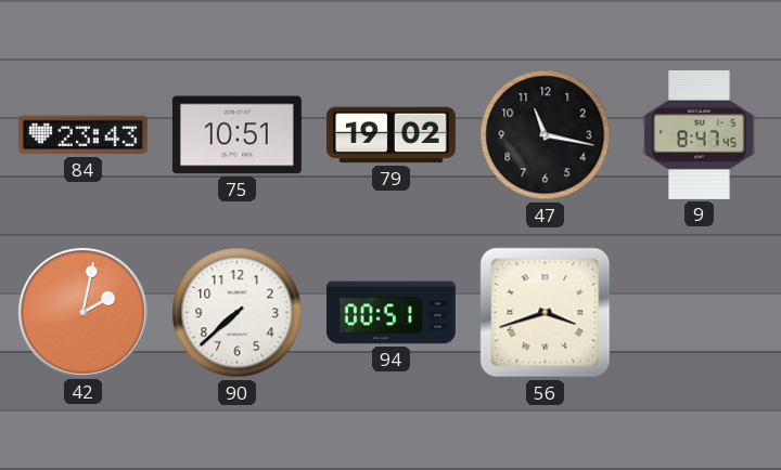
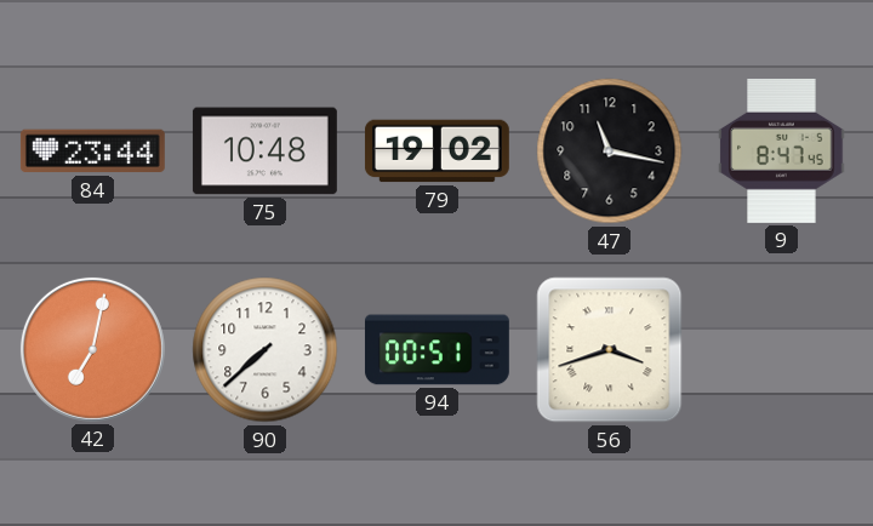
84: 23:43 -> 23:44
75: 10:51 -> 10:48
42: 2:02 -> 7:02
